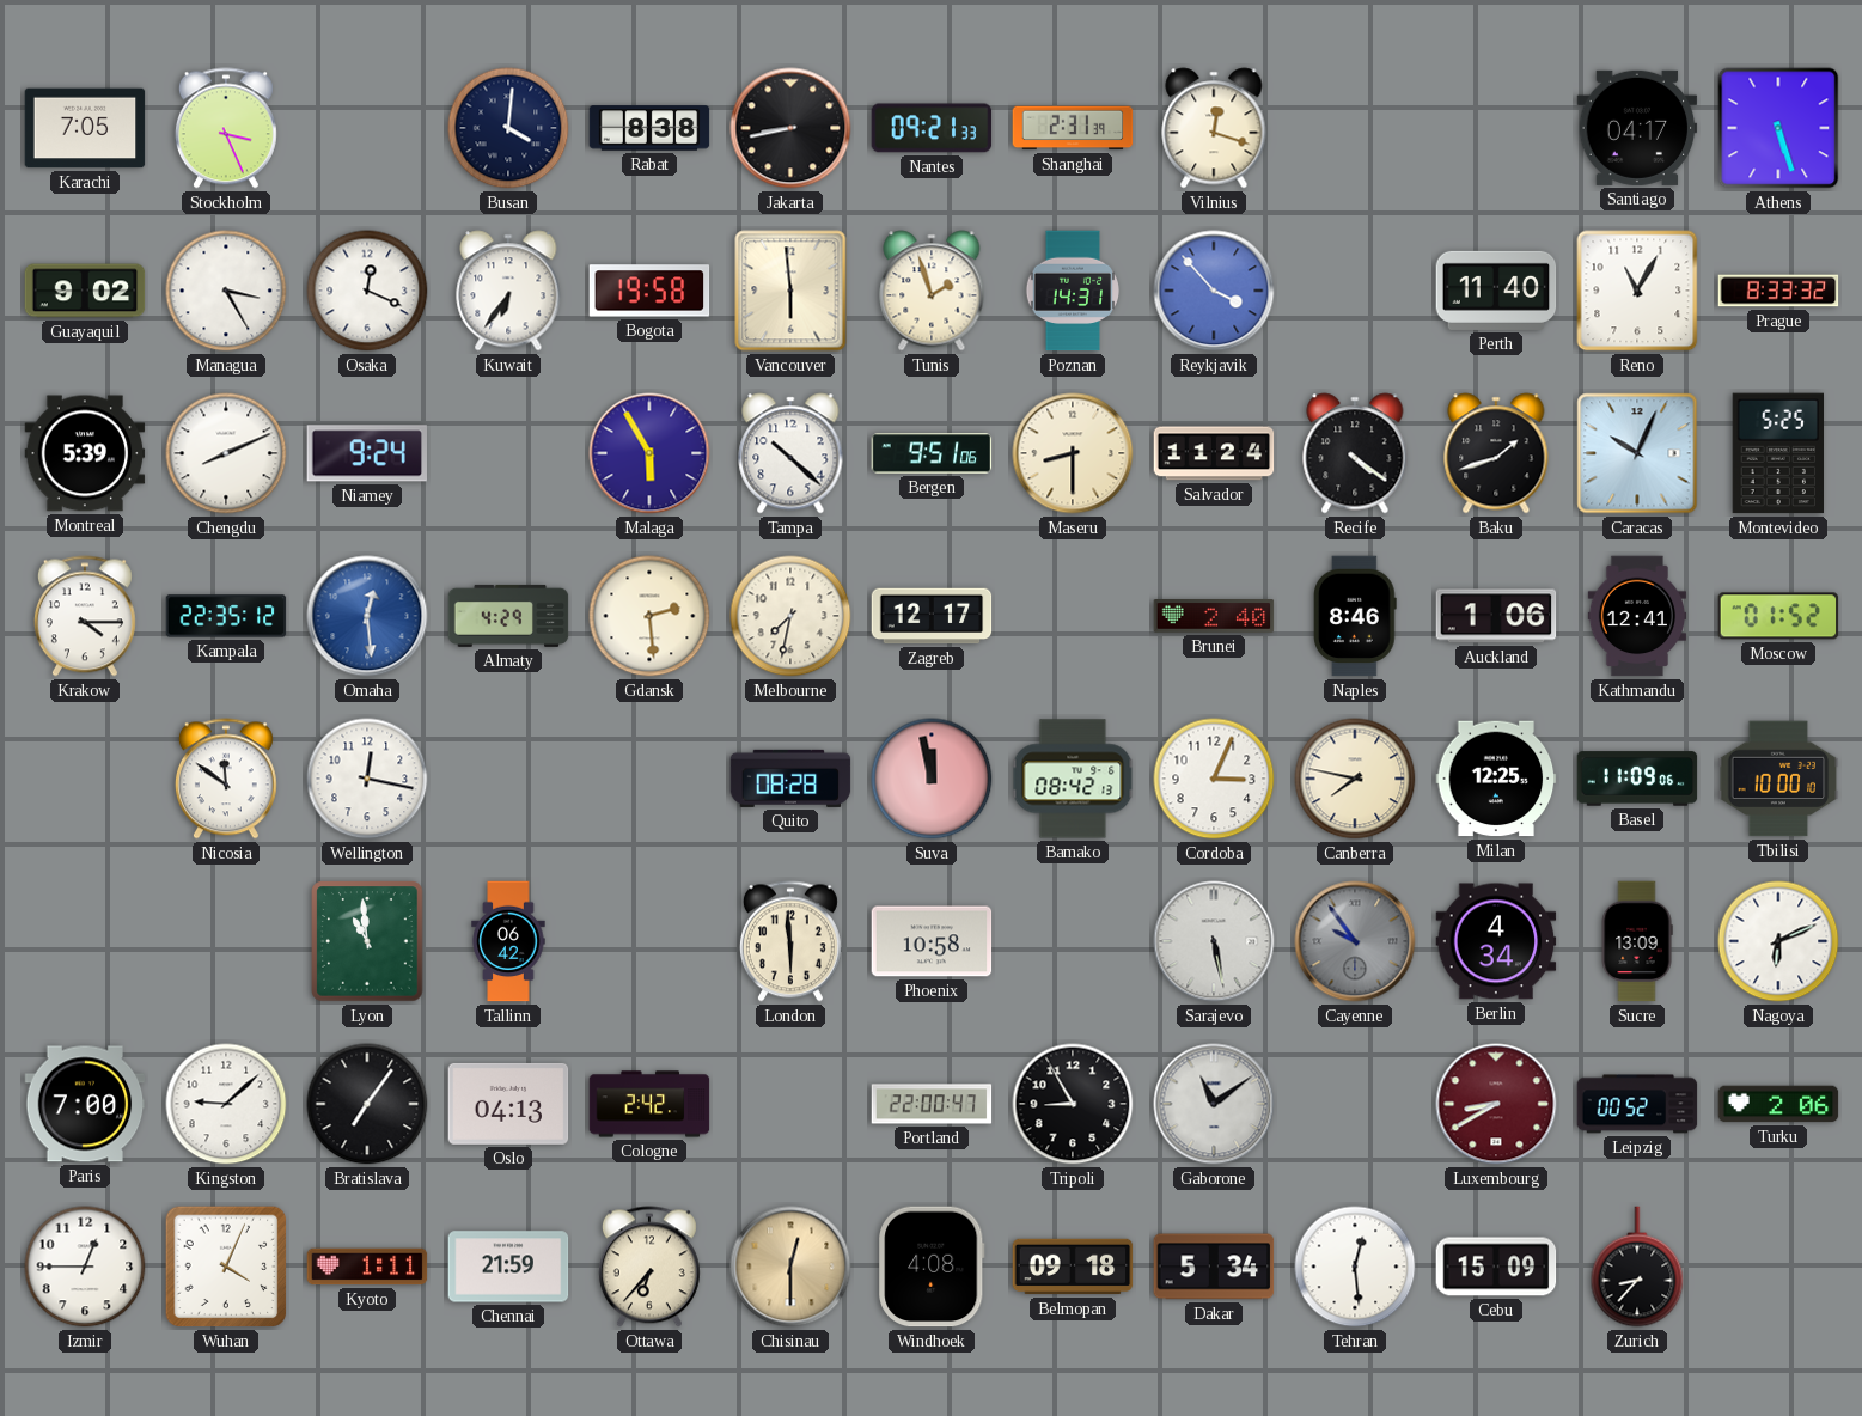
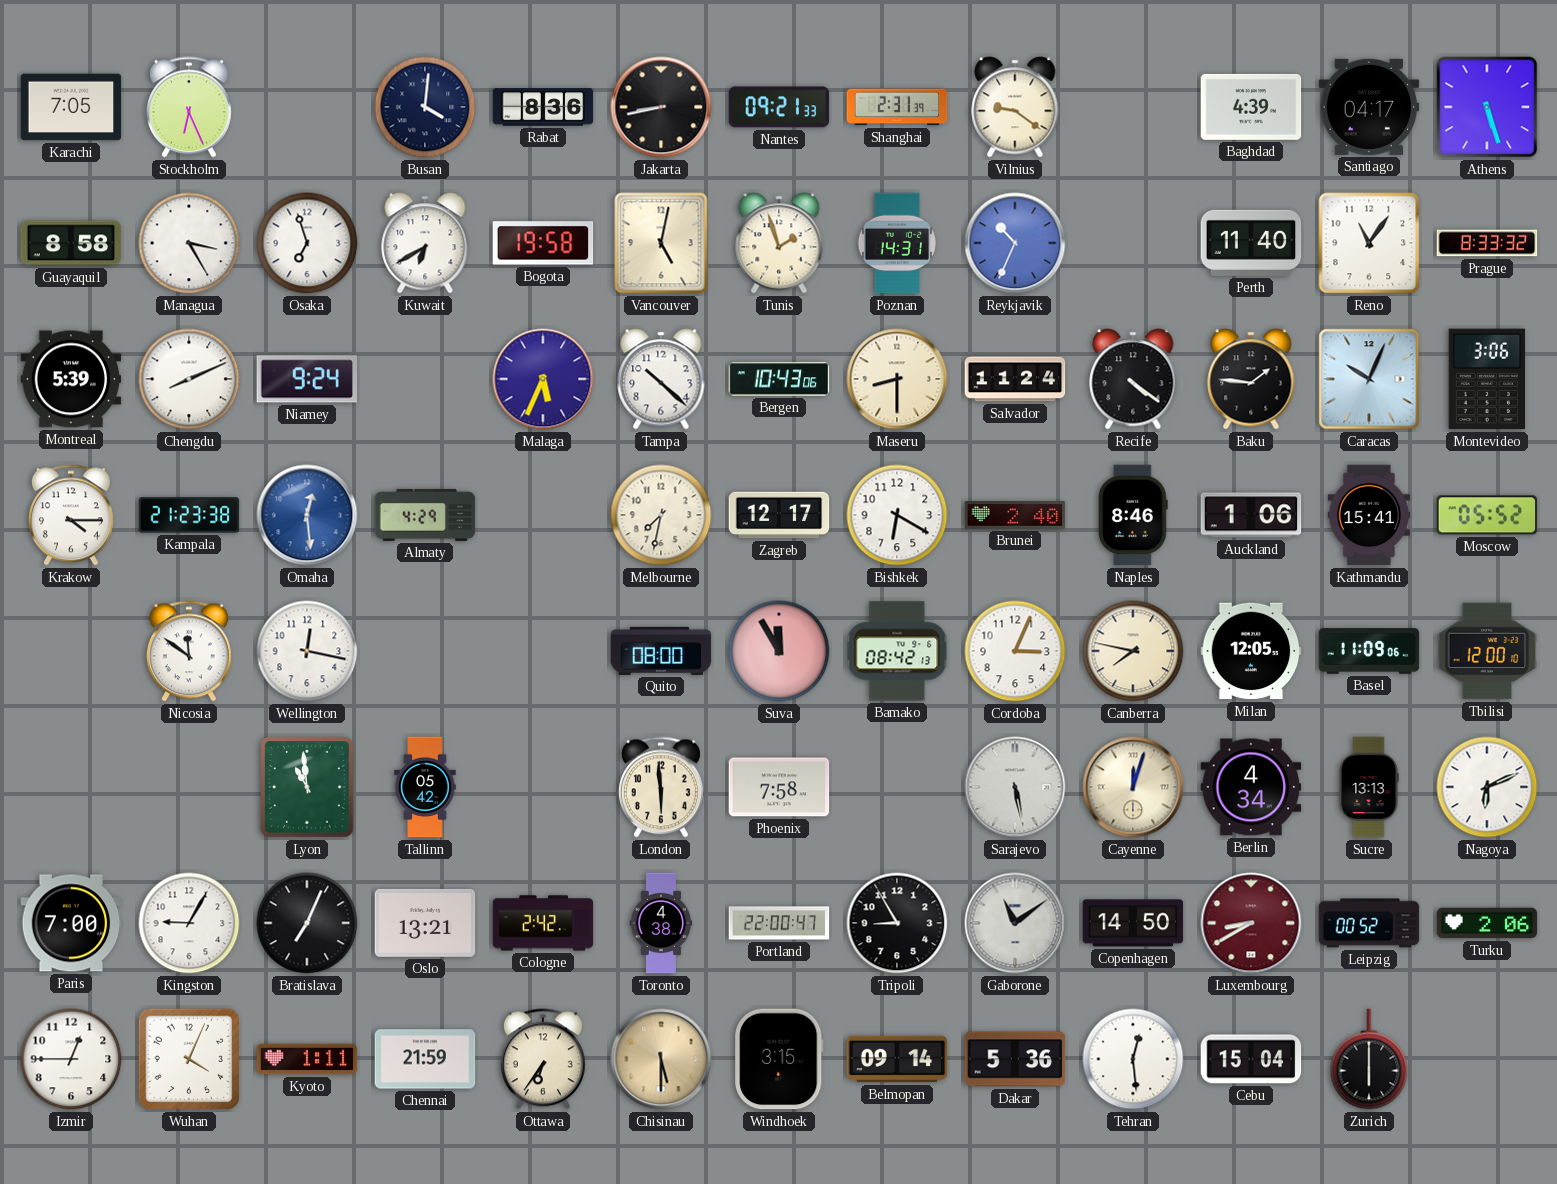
Stockholm: 3:26 -> 6:26
Rabat: 8:38 -> 8:36
Vilnius: 12:18 -> 9:21
Baghdad: none -> 4:39
Guayaquil: 9:02 -> 8:58
Osaka: 12:19 -> 6:57
Kuwait: 6:36 -> 6:40
Vancouver: 5:59 -> 5:02
Reykjavik: 3:53 -> 10:34
Reno: 11:05 -> 11:06
Malaga: 5:55 -> 5:34
Bergen: 9:51 -> 10:43
Baku: 1:42 -> 1:46
Montevideo: 5:25 -> 3:06
Kampala: 22:35 -> 21:23
Gdansk: 2:29 -> none
Bishkek: none -> 6:20
Kathmandu: 12:41 -> 15:41
Moscow: 01:52 -> 05:52
Quito: 08:28 -> 08:00
Suva: 11:58 -> 11:55
Milan: 12:25 -> 12:05
Tbilisi: 10:00 -> 12:00
Tallinn: 06:42 -> 05:42
Phoenix: 10:58 -> 7:58
Cayenne: 9:54 -> 12:03
Cayenne dial: grey -> cream
Sucre: 13:09 -> 13:13
Kingston: 9:08 -> 9:05
Bratislava: 7:06 -> 7:04
Oslo: 04:13 -> 13:21
Toronto: none -> 4:38
Copenhagen: none -> 14:50
Ottawa: 6:37 -> 6:36
Chisinau: 12:30 -> 5:30
Windhoek: 4:08 -> 3:15
Belmopan: 09:18 -> 09:14
Dakar: 5:34 -> 5:36
Cebu: 15:09 -> 15:04
Zurich: 8:37 -> 6:00
